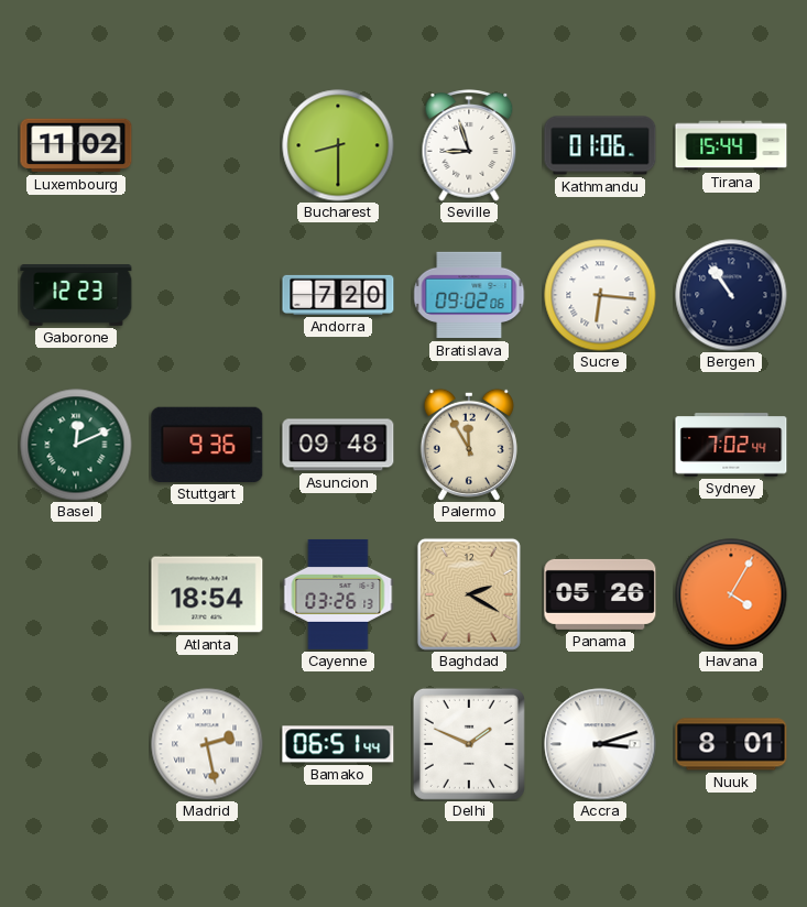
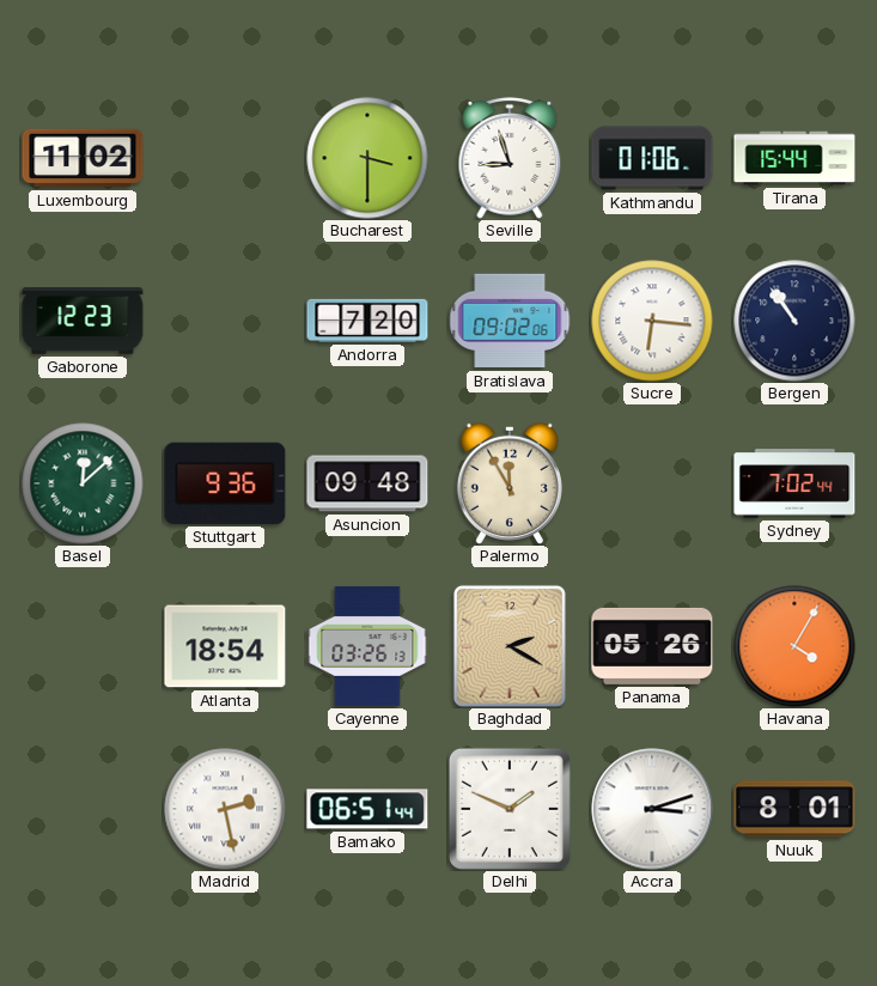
Bucharest: 8:30 -> 3:30
Basel: 12:11 -> 12:08
